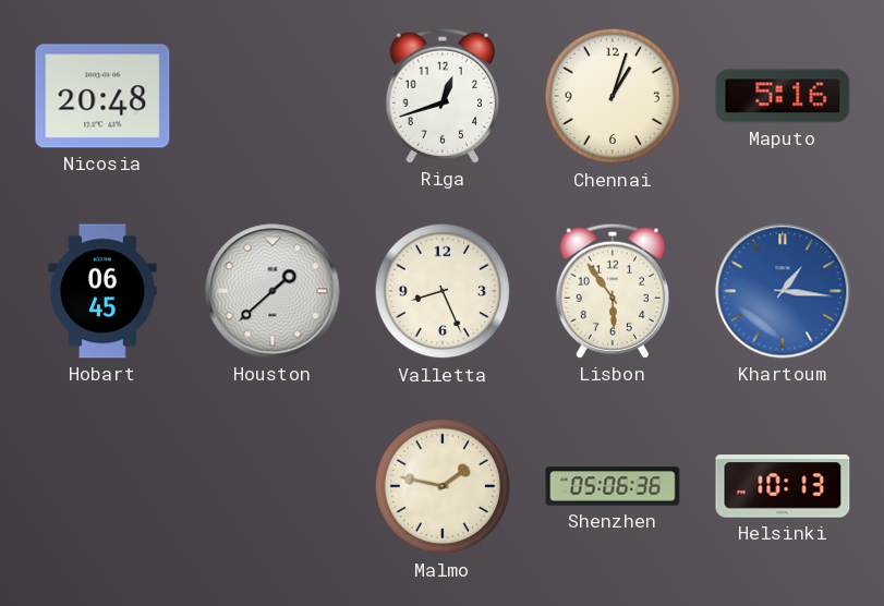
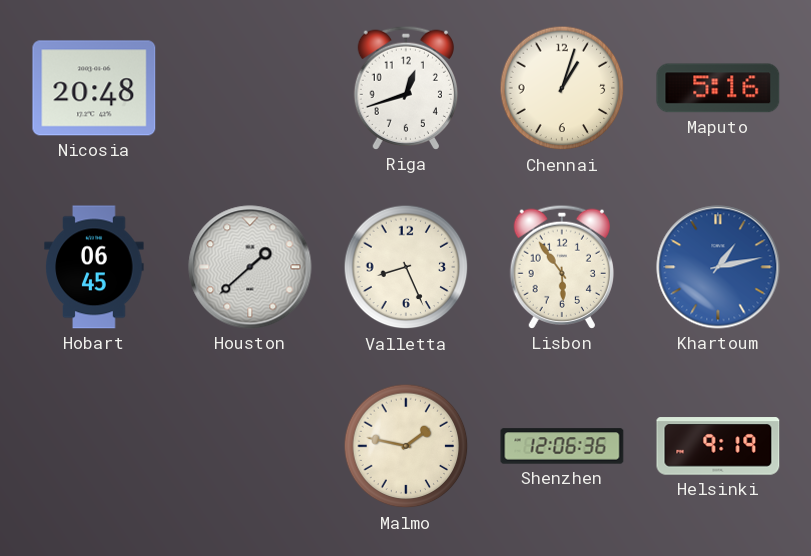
Khartoum: 1:16 -> 1:13
Shenzhen: 05:06 -> 12:06
Helsinki: 10:13 -> 9:19
